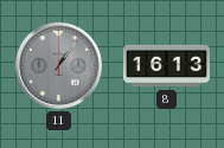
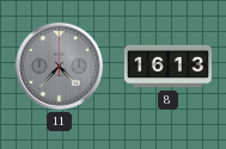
11: 1:06 -> 4:37
